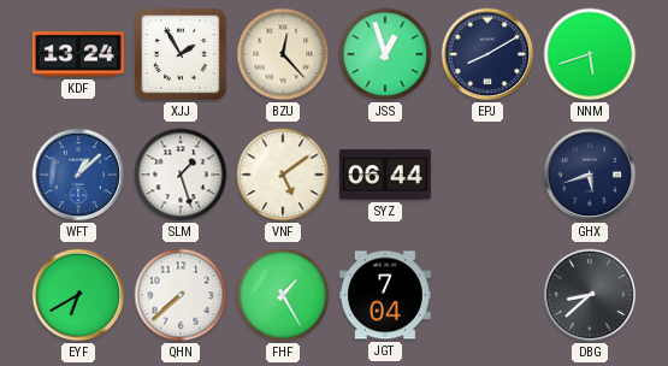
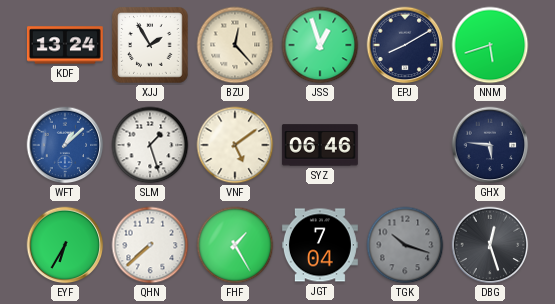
SYZ: 06:44 -> 06:46
GHX: 5:42 -> 5:46
EYF: 6:40 -> 6:35
TGK: none -> 10:18
DBG: 8:38 -> 12:27
